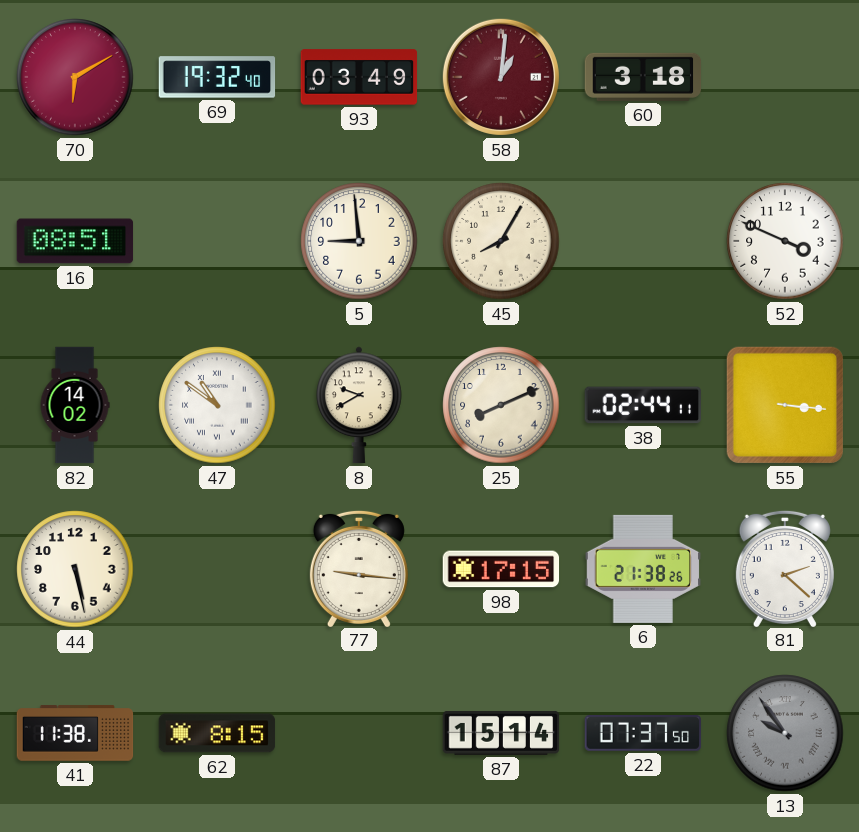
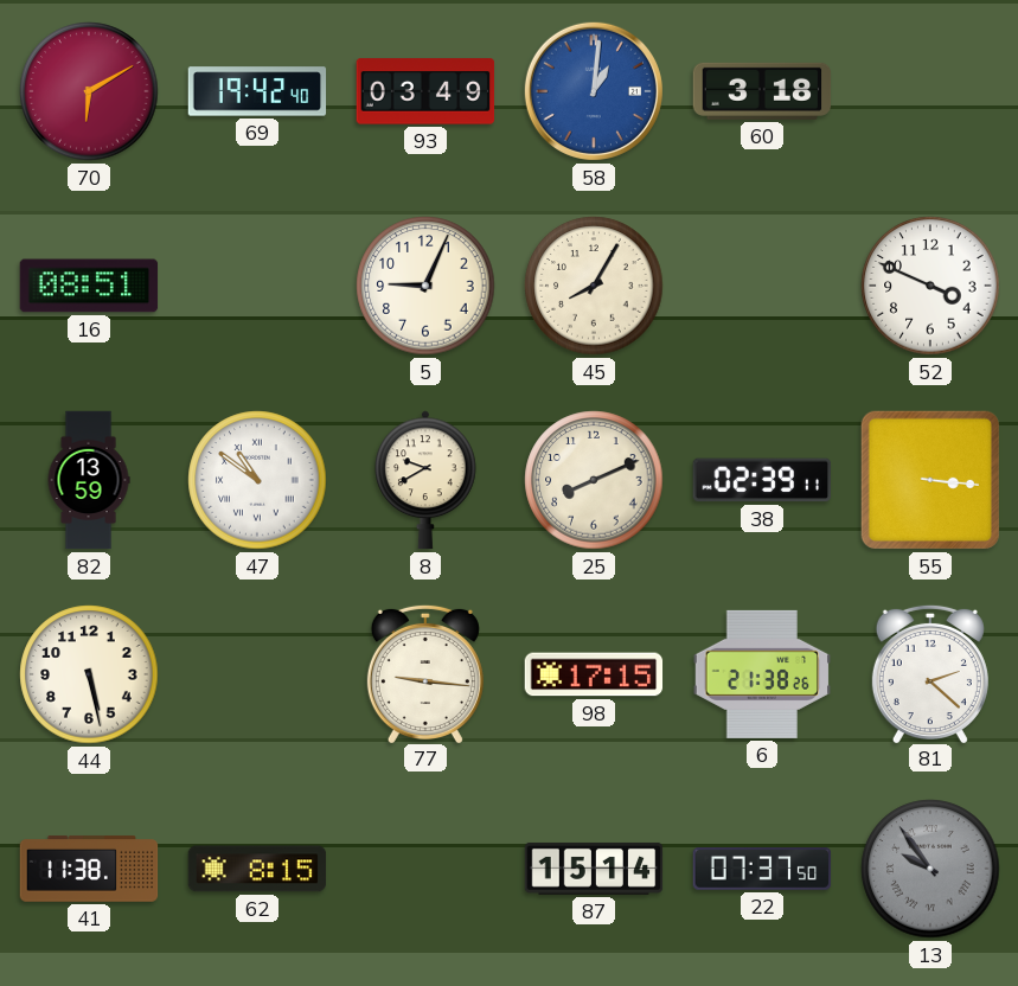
69: 19:32 -> 19:42
58 dial: burgundy -> blue
5: 8:59 -> 9:04
82: 14:02 -> 13:59
38: 02:44 -> 02:39
